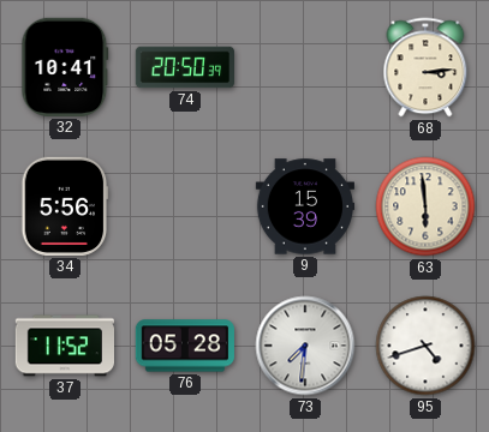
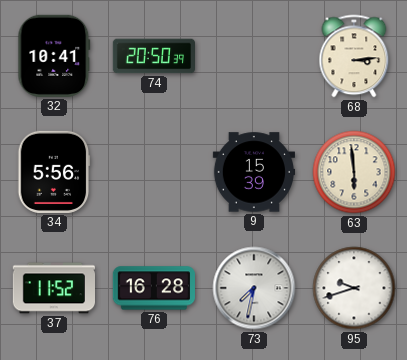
76: 05:28 -> 16:28
73: 7:31 -> 7:32
95: 4:42 -> 9:42
